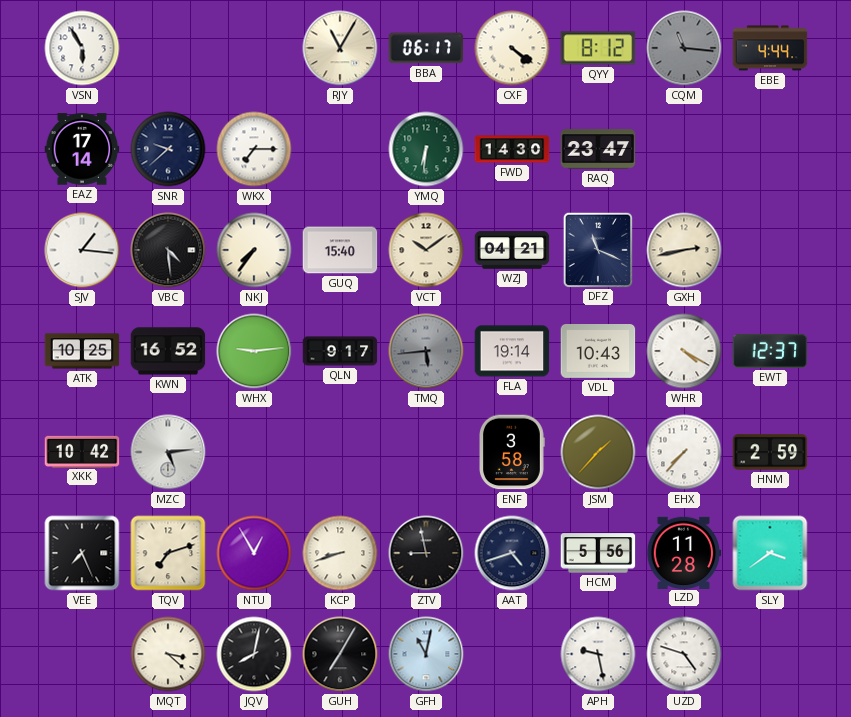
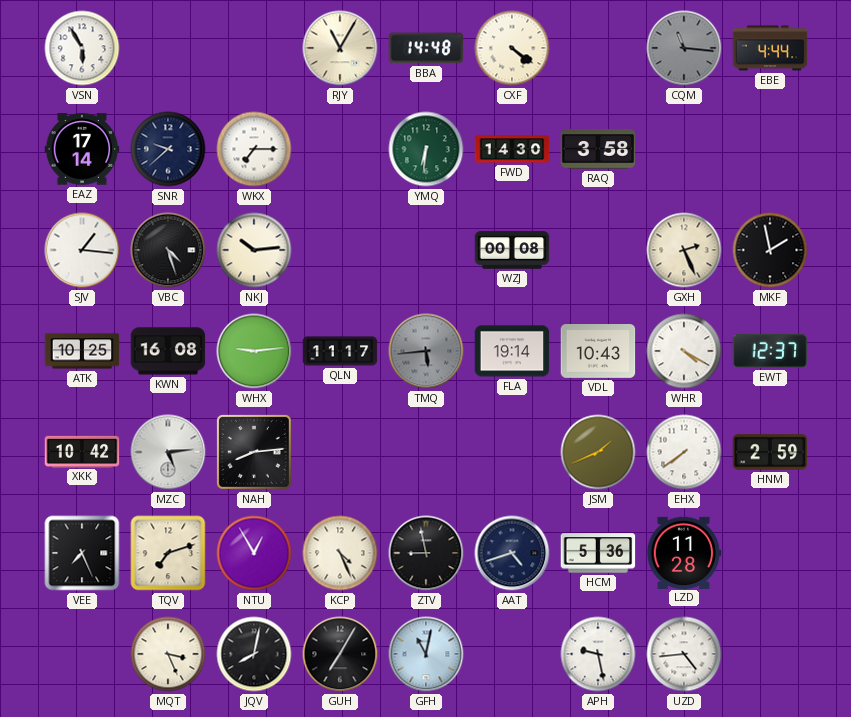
BBA: 06:17 -> 14:48
QYY: 8:12 -> none
RAQ: 23:47 -> 3:58
VBC: 4:29 -> 4:27
NKJ: 7:36 -> 10:14
GUQ: 15:40 -> none
VCT: 10:09 -> none
WZJ: 04:21 -> 00:08
DFZ: 11:19 -> none
GXH: 2:43 -> 2:26
MKF: none -> 1:58
KWN: 16:52 -> 16:08
QLN: 9:17 -> 11:17
NAH: none -> 8:14
ENF: 3:58 -> none
JSM: 1:37 -> 1:41
EHX: 7:37 -> 7:39
KCP: 8:42 -> 4:26
HCM: 5:56 -> 5:36
SLY: 3:39 -> none
MQT: 3:22 -> 3:26
UZD: 4:48 -> 4:44
